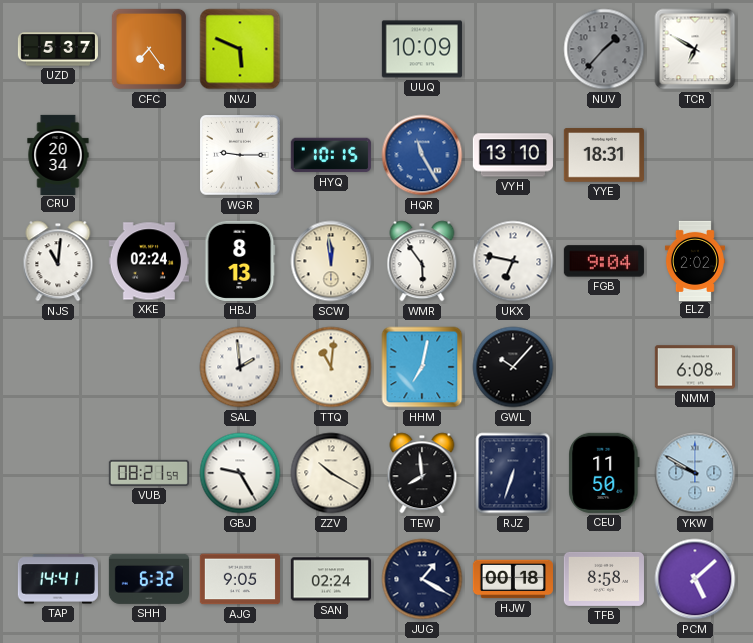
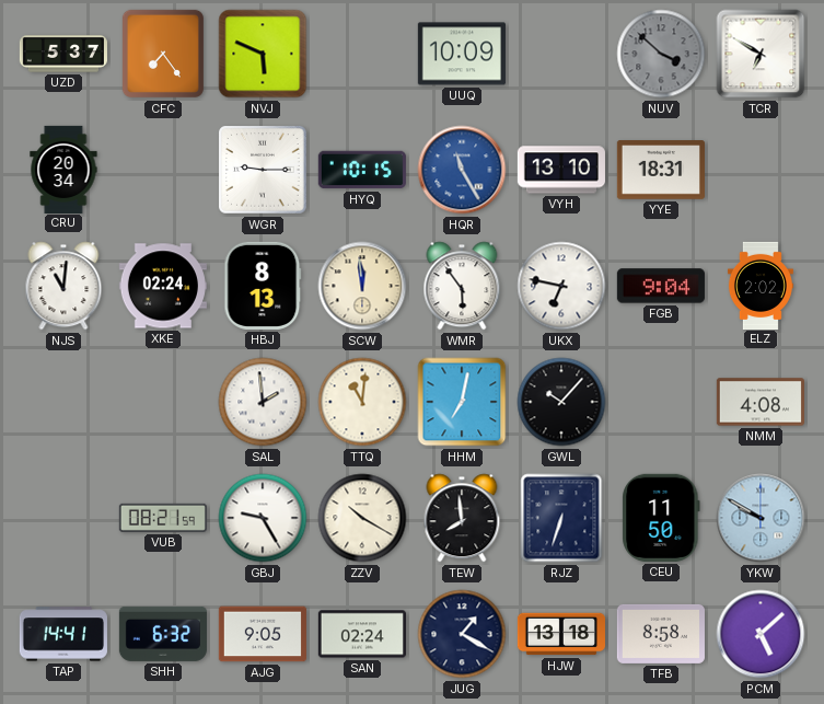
NUV: 1:37 -> 3:52
NMM: 6:08 -> 4:08
HJW: 00:18 -> 13:18
